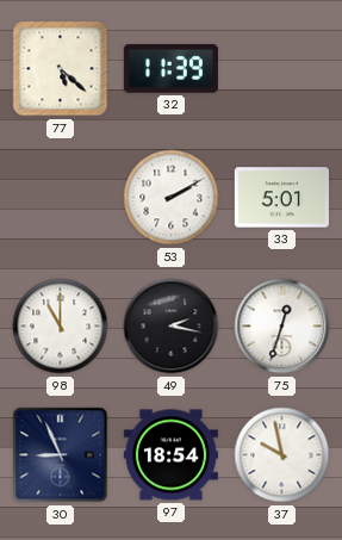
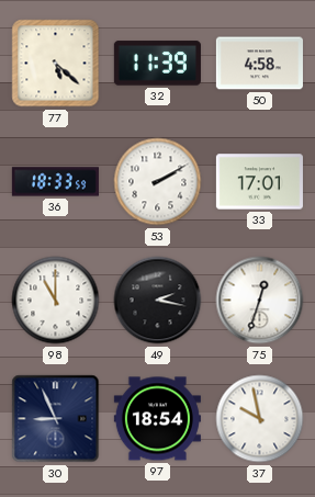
50: none -> 4:58
36: none -> 18:33
33: 5:01 -> 17:01
